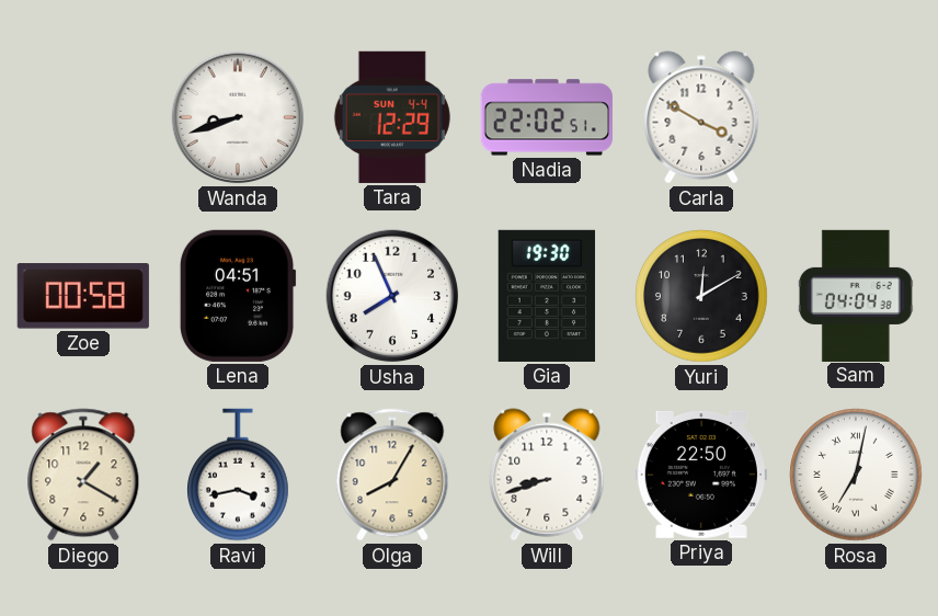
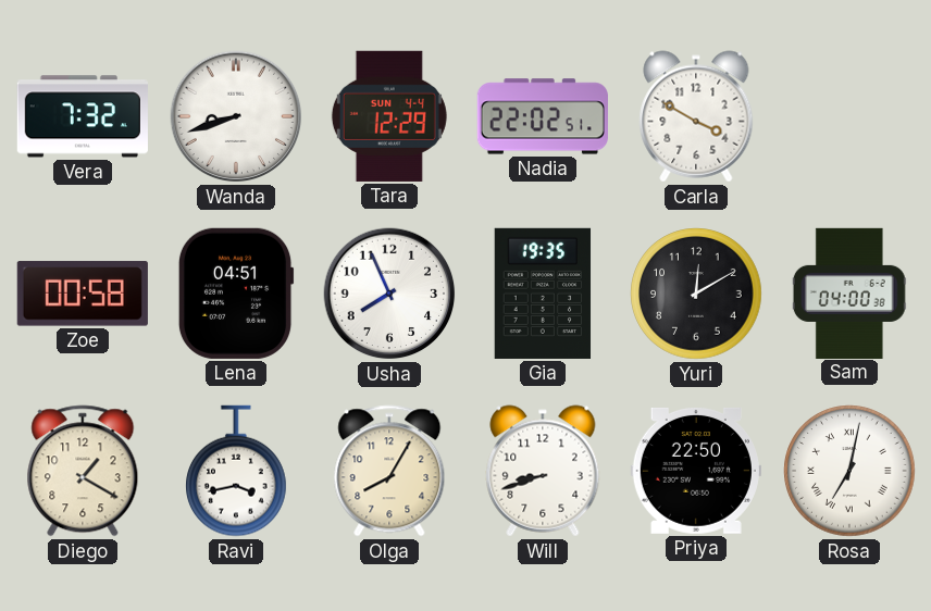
Vera: none -> 7:32
Gia: 19:30 -> 19:35
Sam: 04:04 -> 04:00
